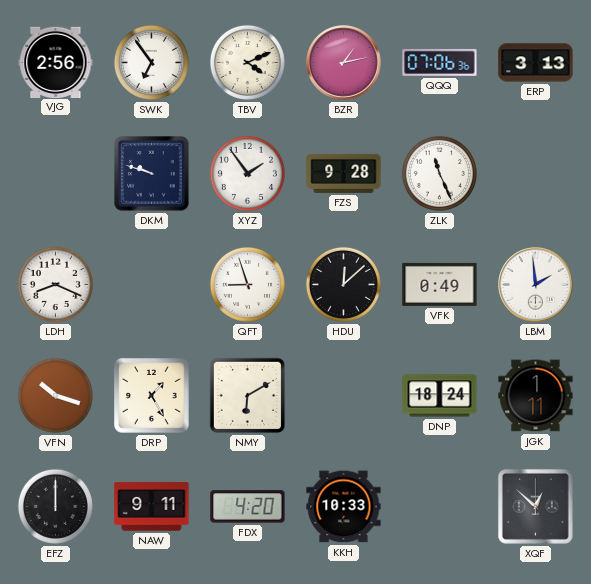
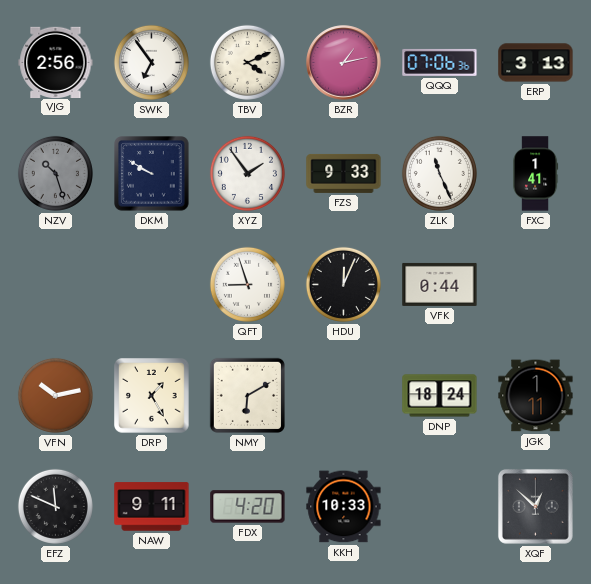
NZV: none -> 10:27
DKM: 9:48 -> 9:50
FZS: 9:28 -> 9:33
FXC: none -> 1:41
LDH: 8:19 -> none
HDU: 12:08 -> 12:04
VFK: 0:49 -> 0:44
LBM: 1:59 -> none
VFN: 10:18 -> 10:13
EFZ: 12:00 -> 11:49
